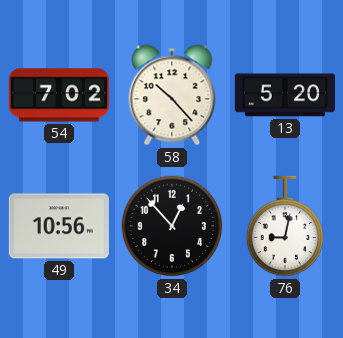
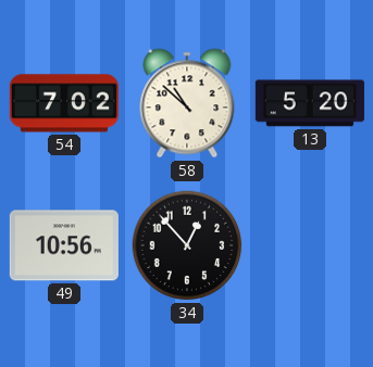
58: 10:23 -> 10:52
76: 9:02 -> none
